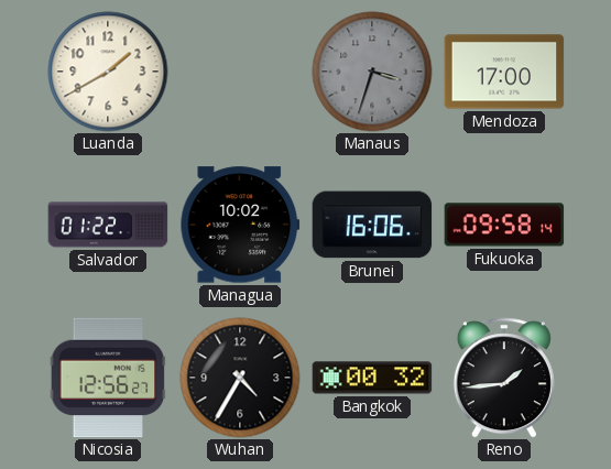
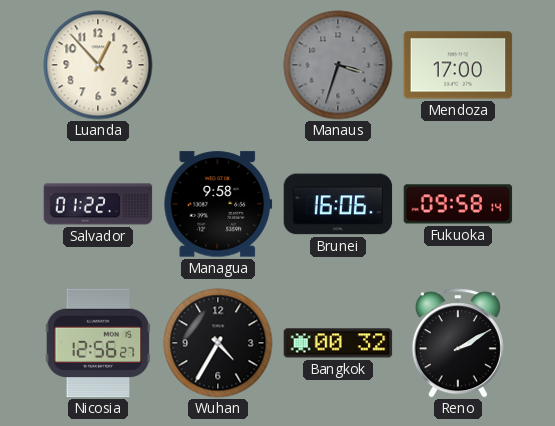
Luanda: 1:40 -> 12:53
Managua: 10:02 -> 9:58
Reno: 1:44 -> 2:10
